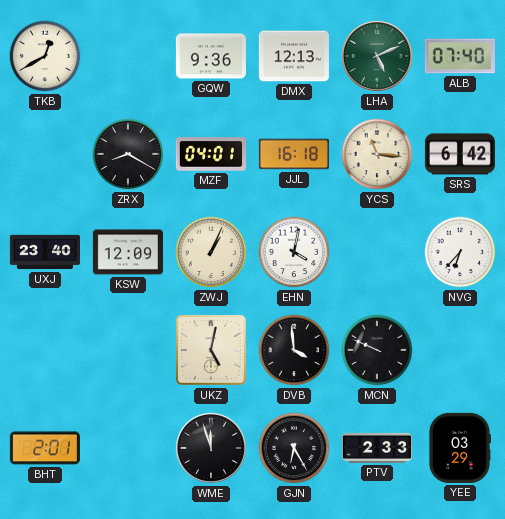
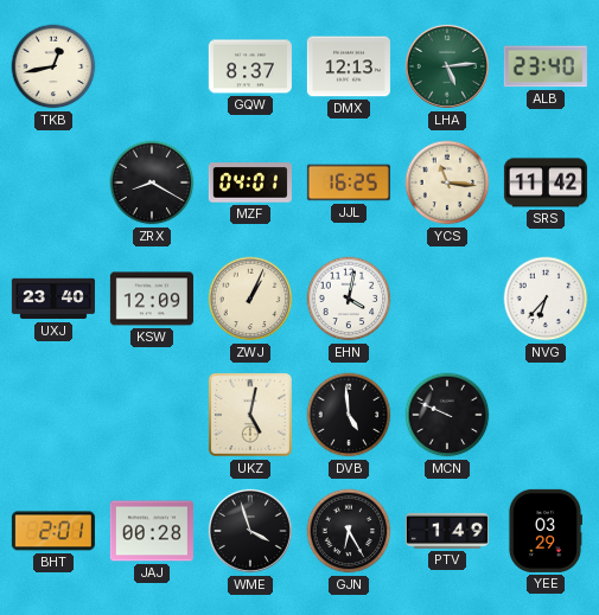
TKB: 12:40 -> 12:43
GQW: 9:36 -> 8:37
LHA: 5:11 -> 5:14
ALB: 07:40 -> 23:40
JJL: 16:18 -> 16:25
SRS: 6:42 -> 11:42
DVB: 3:59 -> 4:59
JAJ: none -> 00:28
WME: 11:57 -> 3:57
PTV: 2:33 -> 1:49
